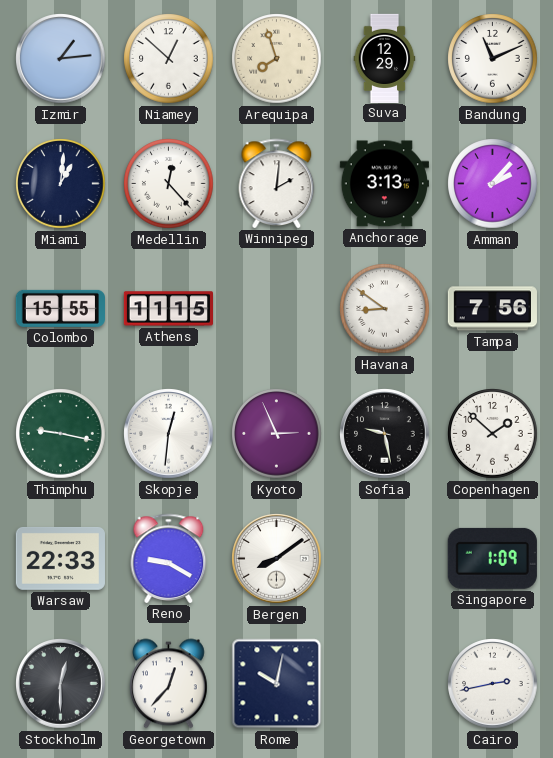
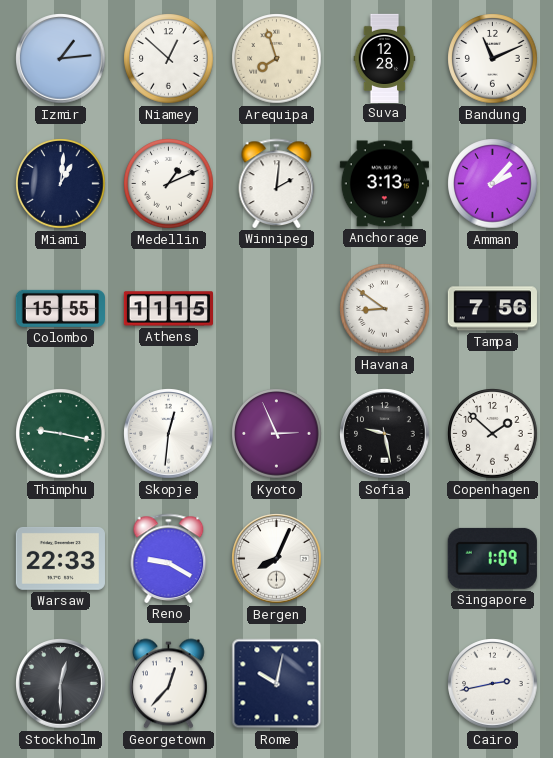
Suva: 12:29 -> 12:28
Medellin: 12:23 -> 1:11
Bergen: 8:09 -> 8:04
